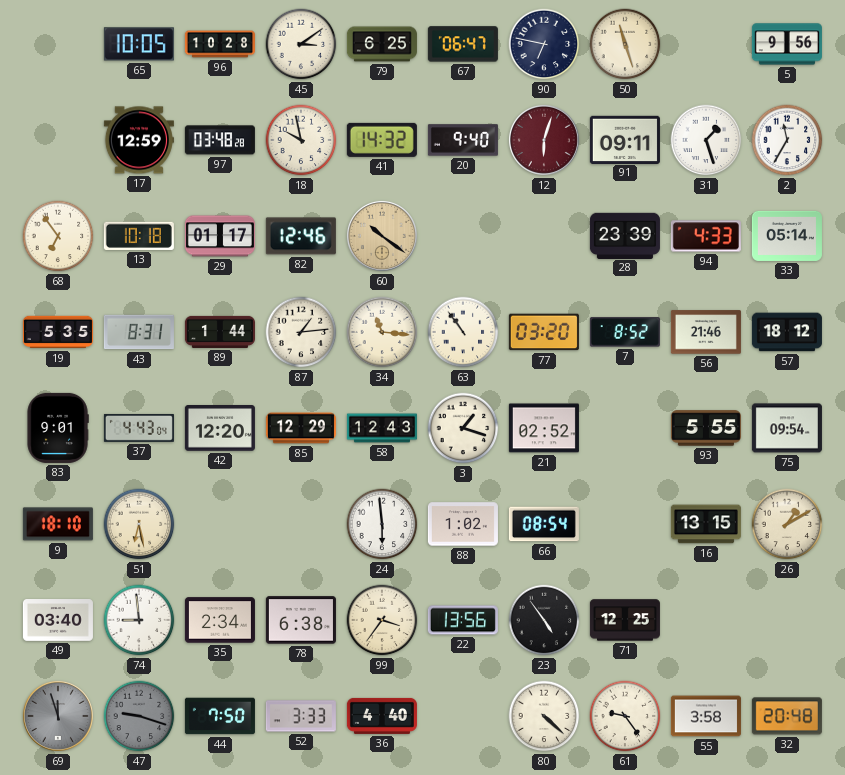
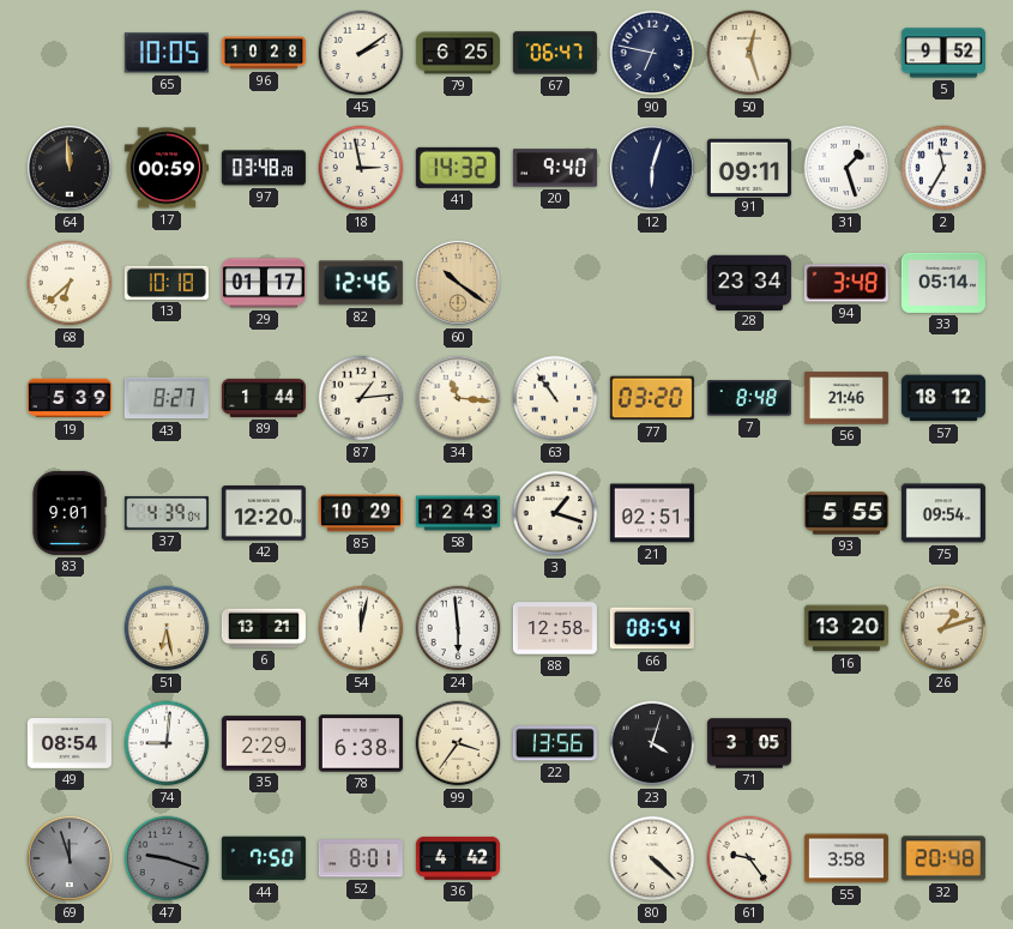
45: 3:09 -> 2:09
50: 11:27 -> 12:27
5: 9:56 -> 9:52
64: none -> 11:59
17: 12:59 -> 00:59
18: 9:58 -> 2:58
12 dial: burgundy -> navy
68: 6:54 -> 6:38
28: 23:39 -> 23:34
94: 4:33 -> 3:48
19: 5:35 -> 5:39
43: 8:31 -> 8:27
7: 8:52 -> 8:48
37: 4:43 -> 4:39
85: 12:29 -> 10:29
21: 02:52 -> 02:51
9: 18:10 -> none
6: none -> 13:21
54: none -> 12:02
88: 1:02 -> 12:58
16: 13:15 -> 13:20
26: 1:10 -> 1:12
49: 03:40 -> 08:54
74: 8:59 -> 9:01
35: 2:34 -> 2:29
23: 4:54 -> 4:03
71: 12:25 -> 3:05
52: 3:33 -> 8:01
36: 4:40 -> 4:42
